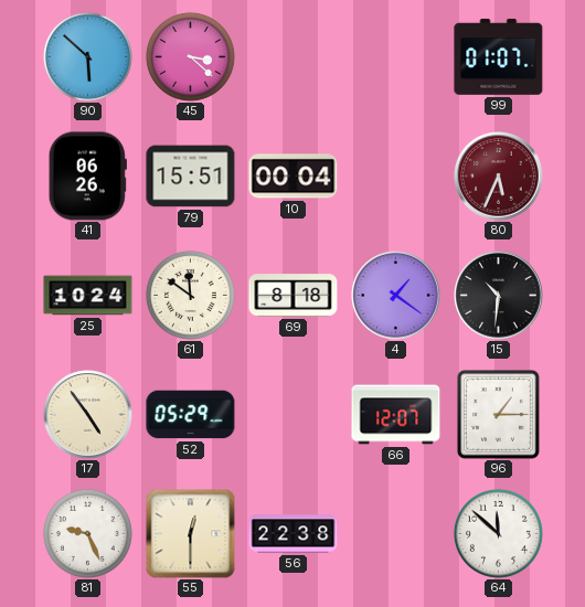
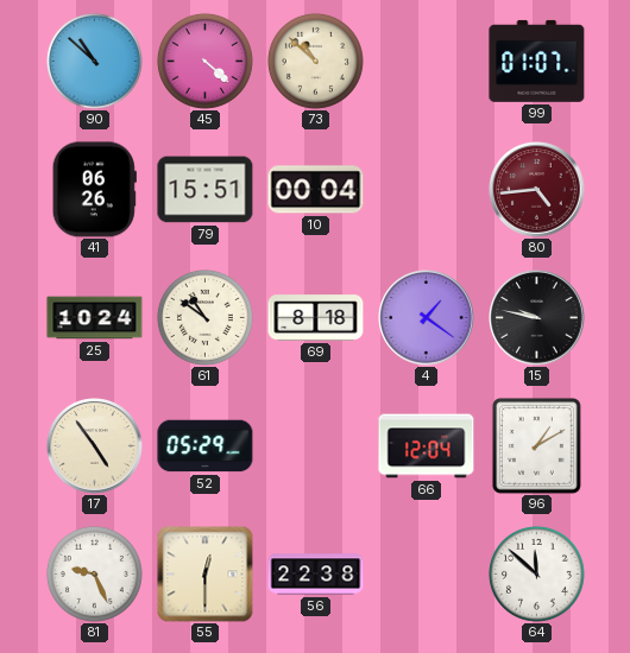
90: 5:52 -> 10:52
45: 3:22 -> 4:22
73: none -> 10:52
80: 5:34 -> 4:44
61: 11:51 -> 10:51
15: 10:31 -> 9:47
66: 12:07 -> 12:04
96: 1:15 -> 1:10
